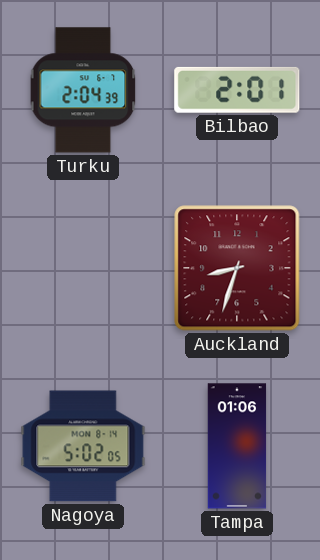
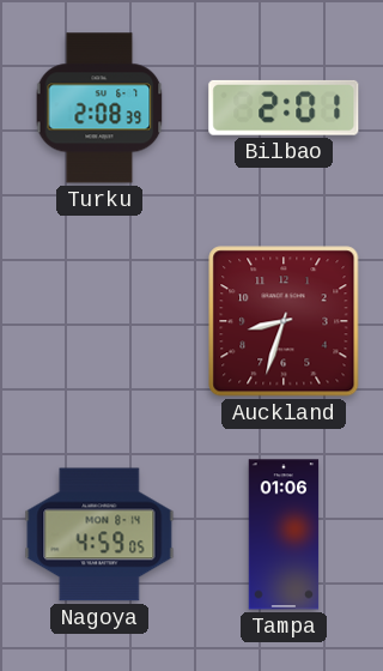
Turku: 2:04 -> 2:08
Nagoya: 5:02 -> 4:59
